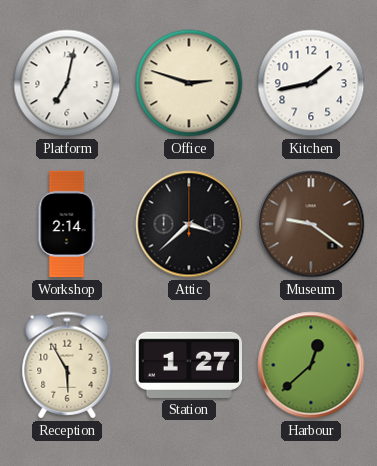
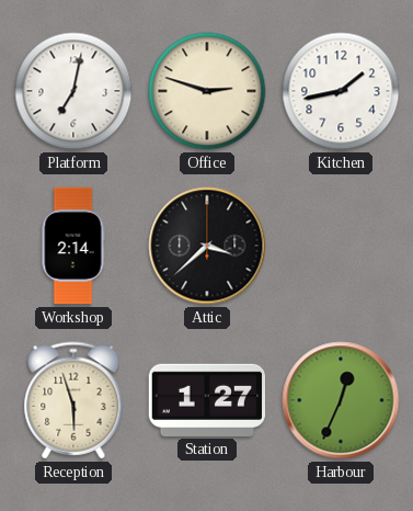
Museum: 9:21 -> none
Reception: 5:55 -> 5:57
Harbour: 12:38 -> 12:34
